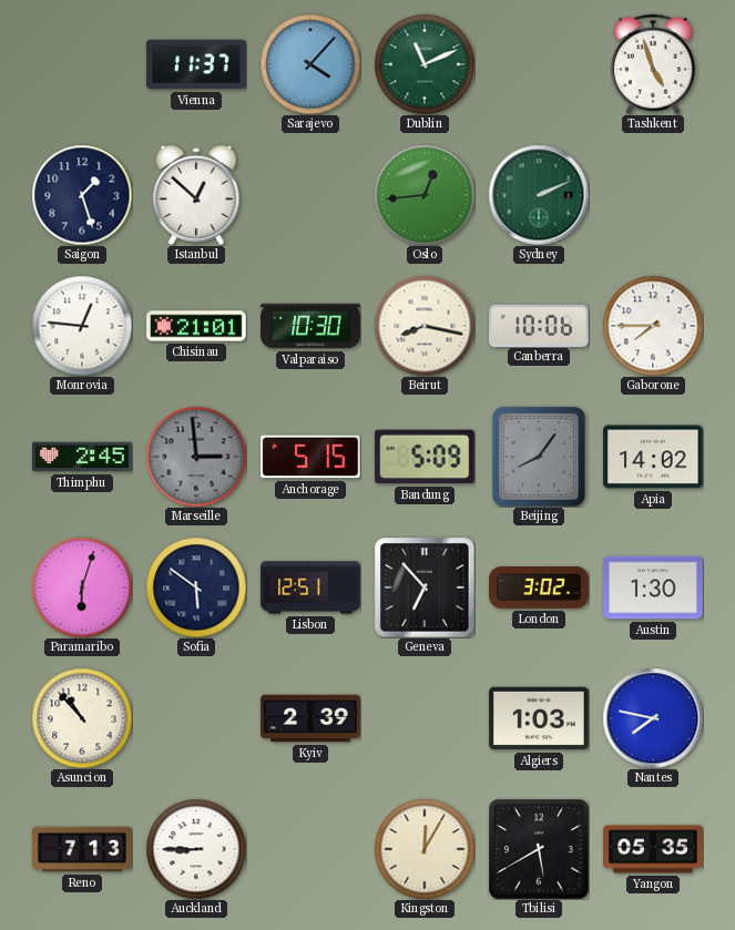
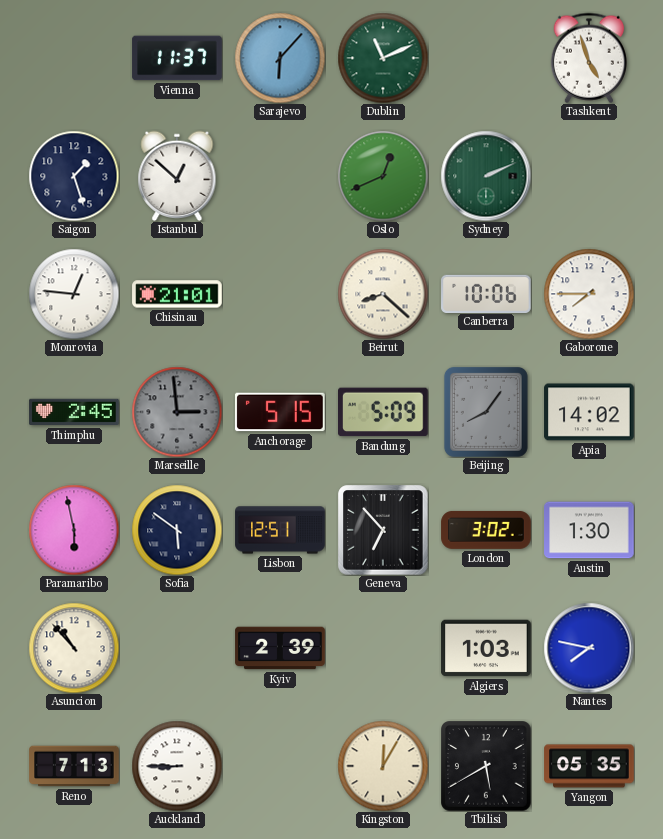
Sarajevo: 4:07 -> 6:07
Oslo: 12:44 -> 12:41
Valparaiso: 10:30 -> none
Beirut: 8:17 -> 8:22
Paramaribo: 6:03 -> 5:58
